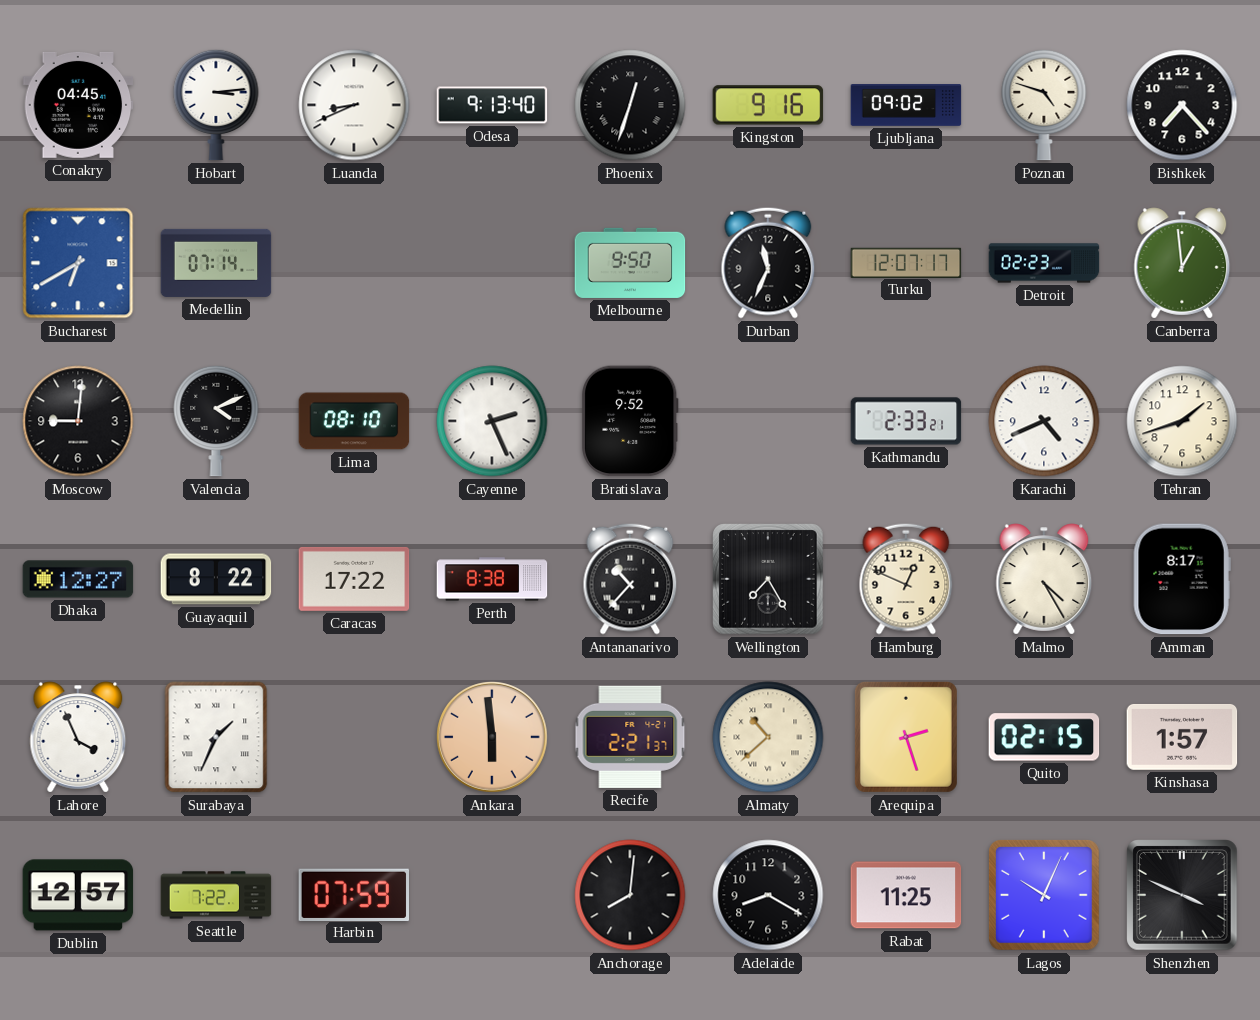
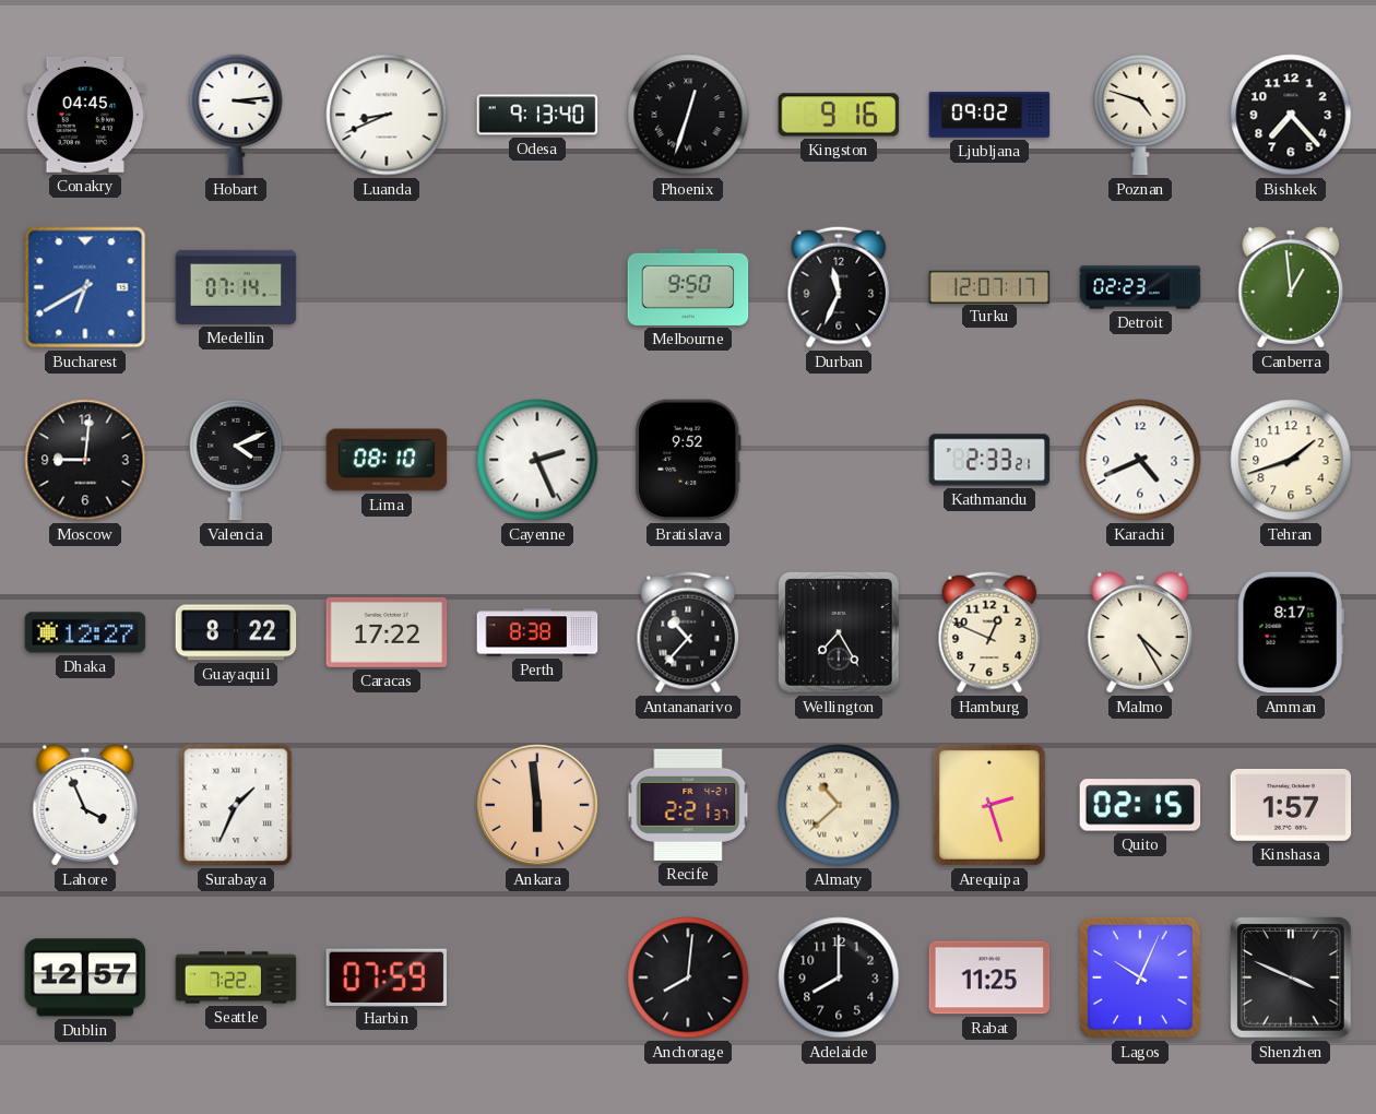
Adelaide: 8:20 -> 8:00
